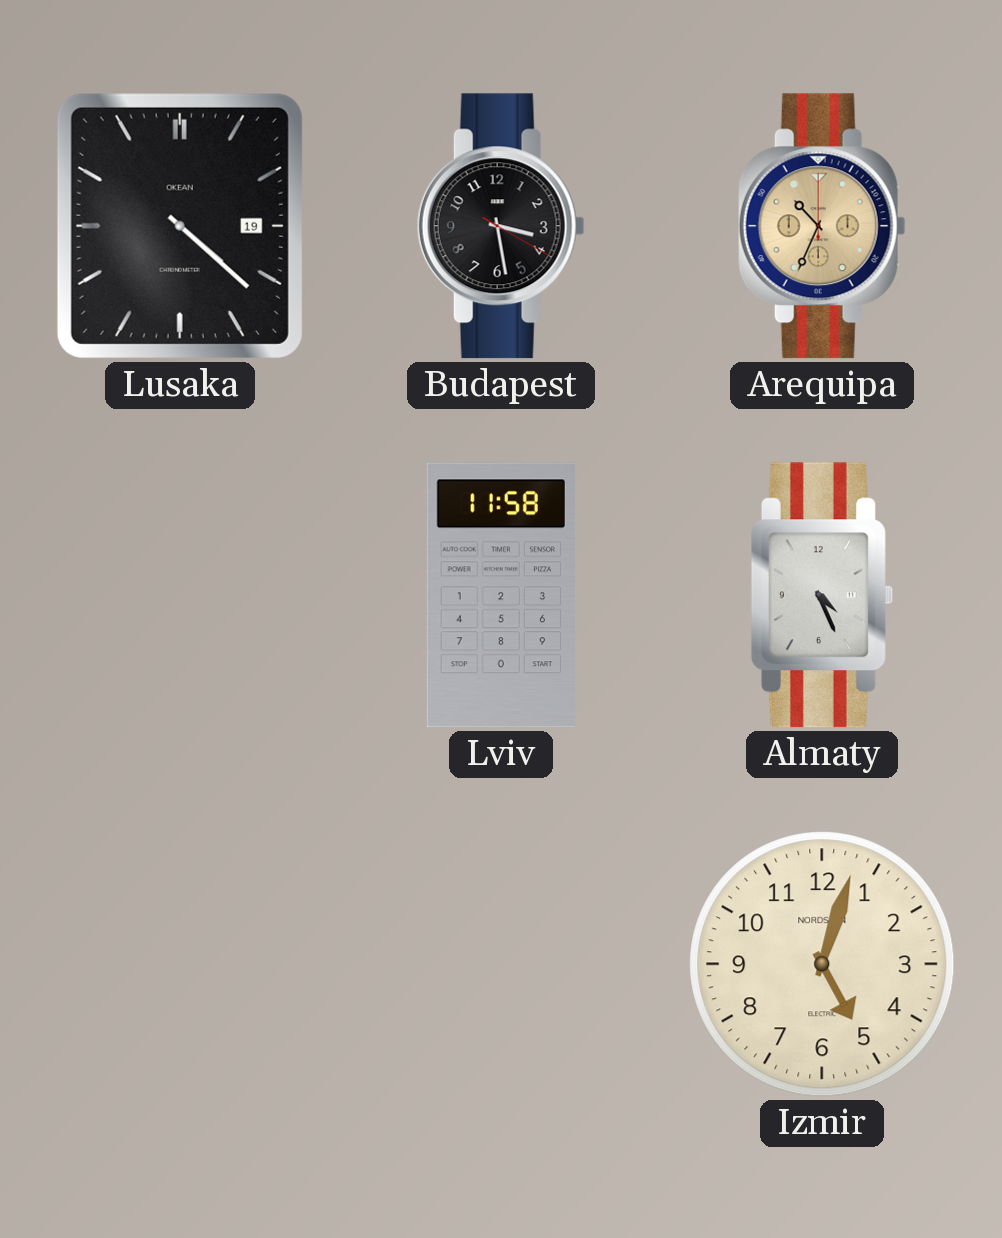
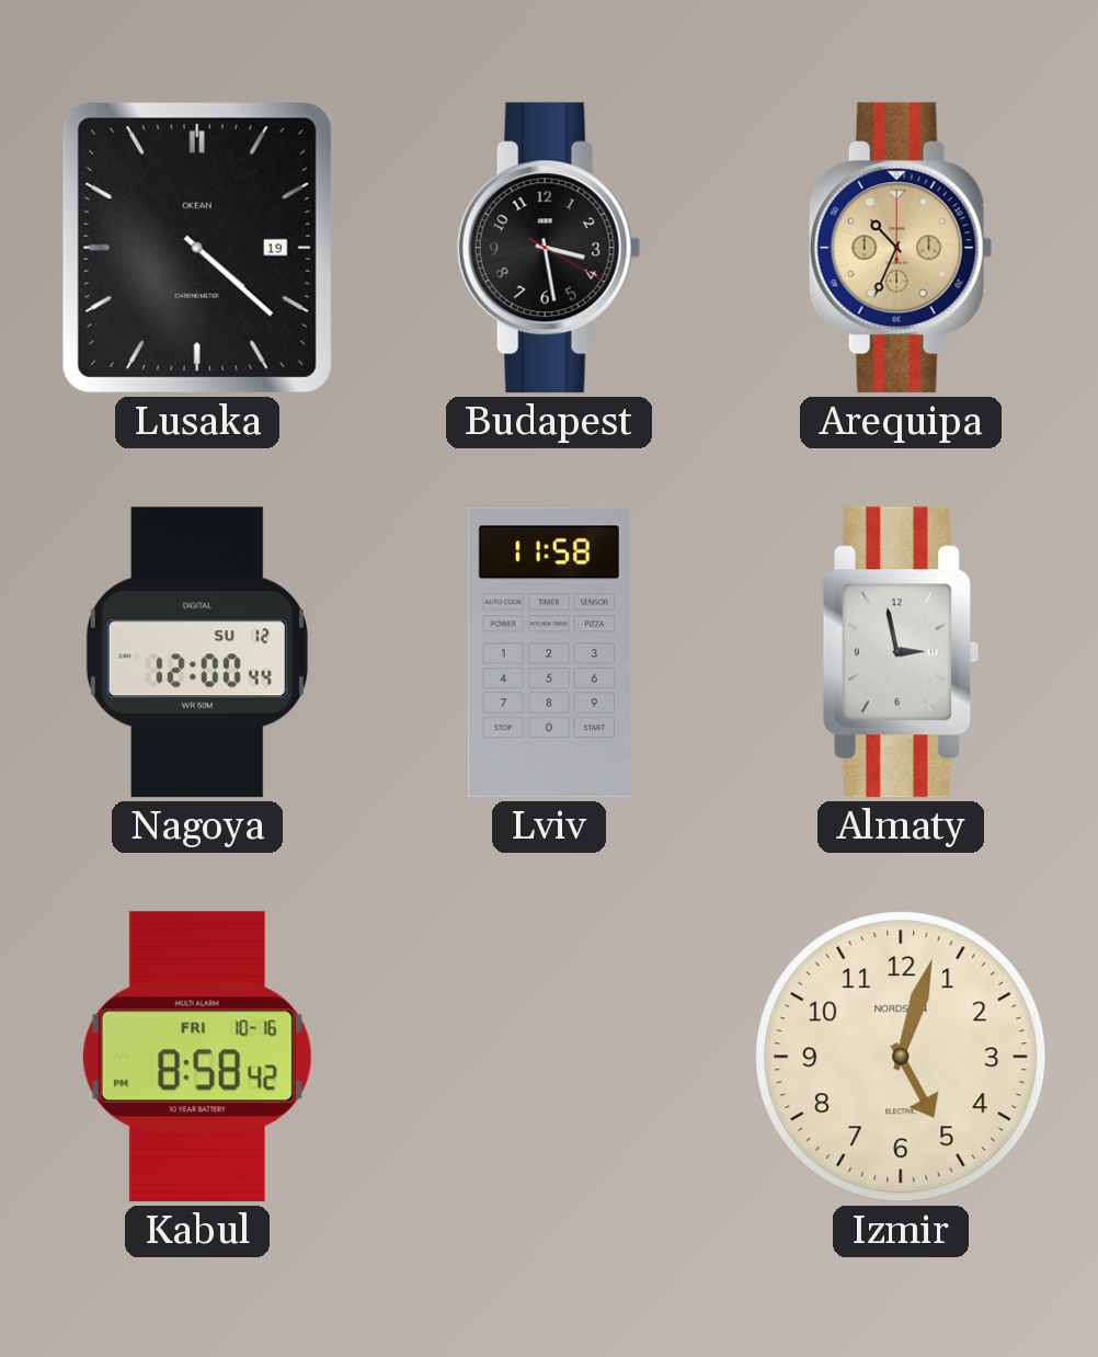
Nagoya: none -> 12:00
Almaty: 4:26 -> 2:58
Kabul: none -> 8:58
